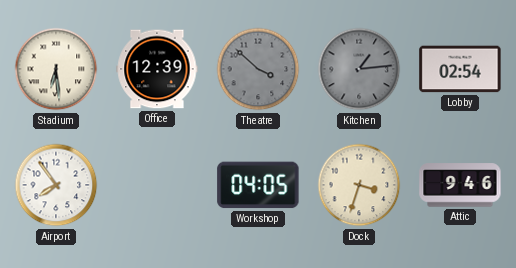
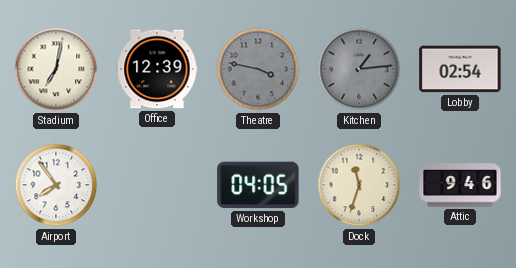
Stadium: 6:29 -> 7:02
Theatre: 3:52 -> 3:47
Dock: 3:33 -> 11:33
